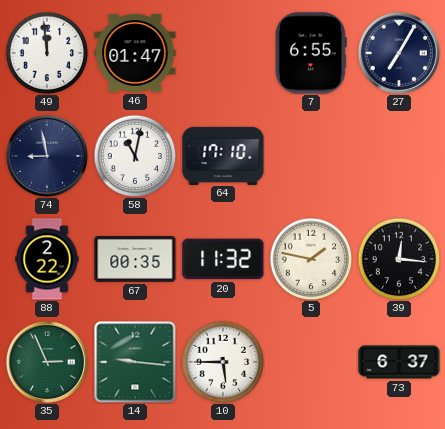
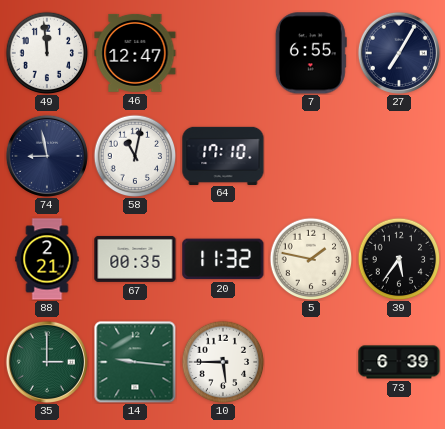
46: 01:47 -> 12:47
88: 2:22 -> 2:21
39: 12:16 -> 5:36
35: 2:56 -> 3:00
73: 6:37 -> 6:39
